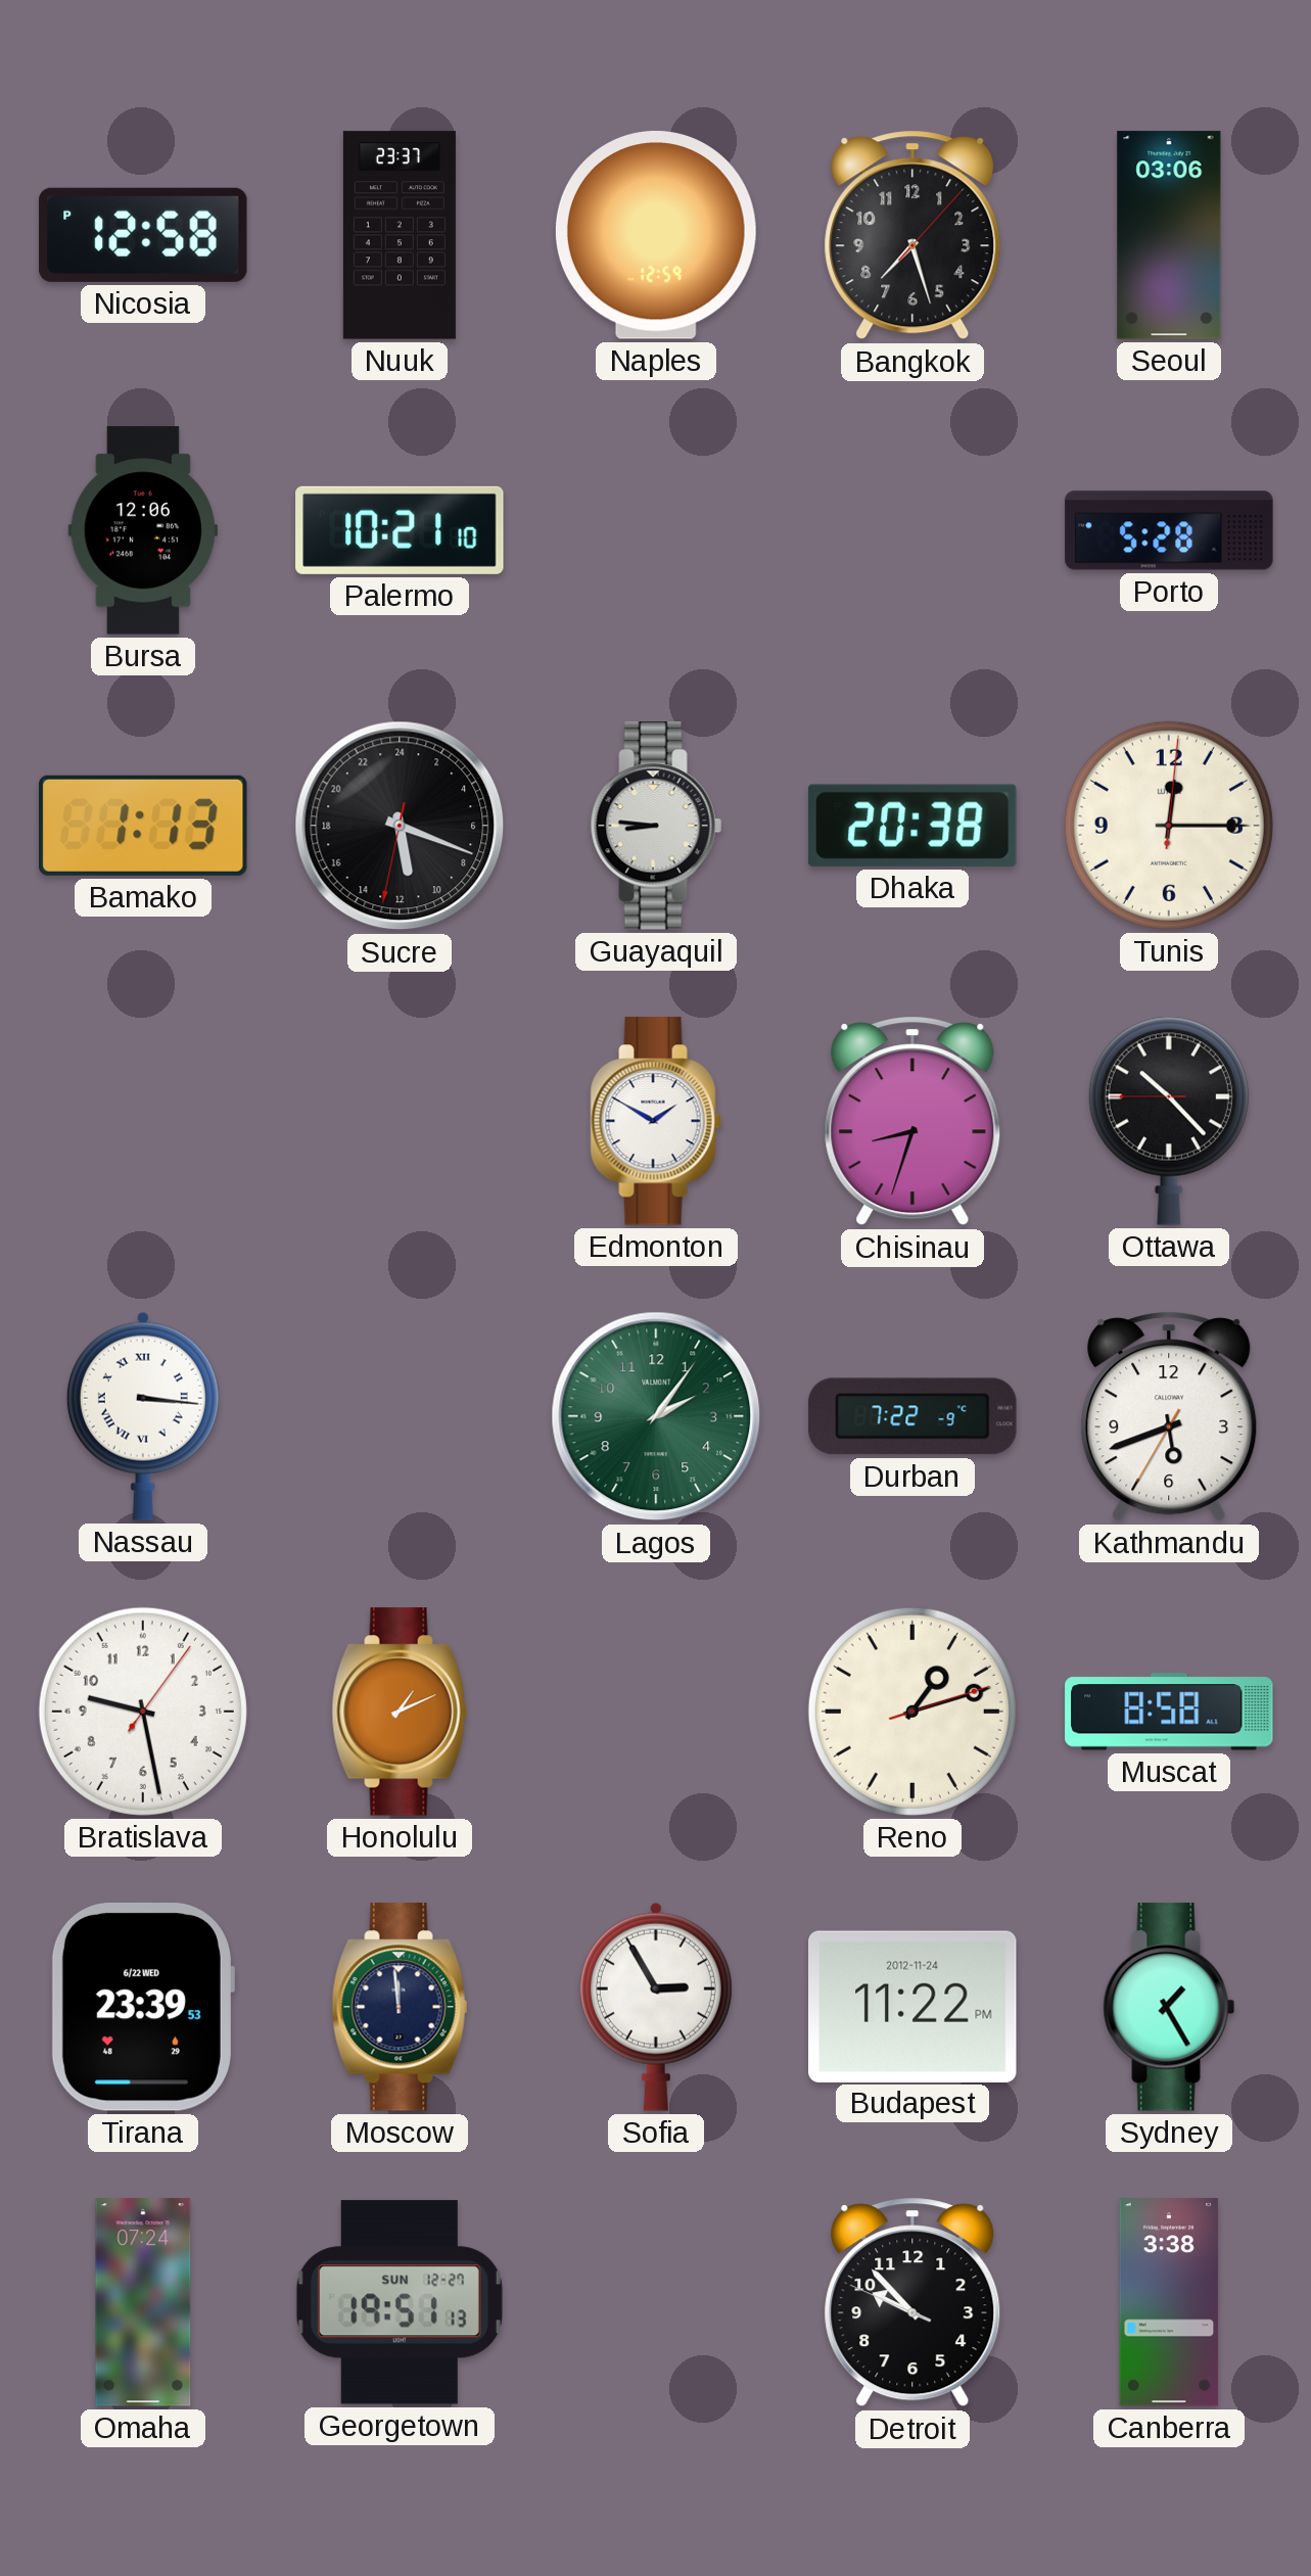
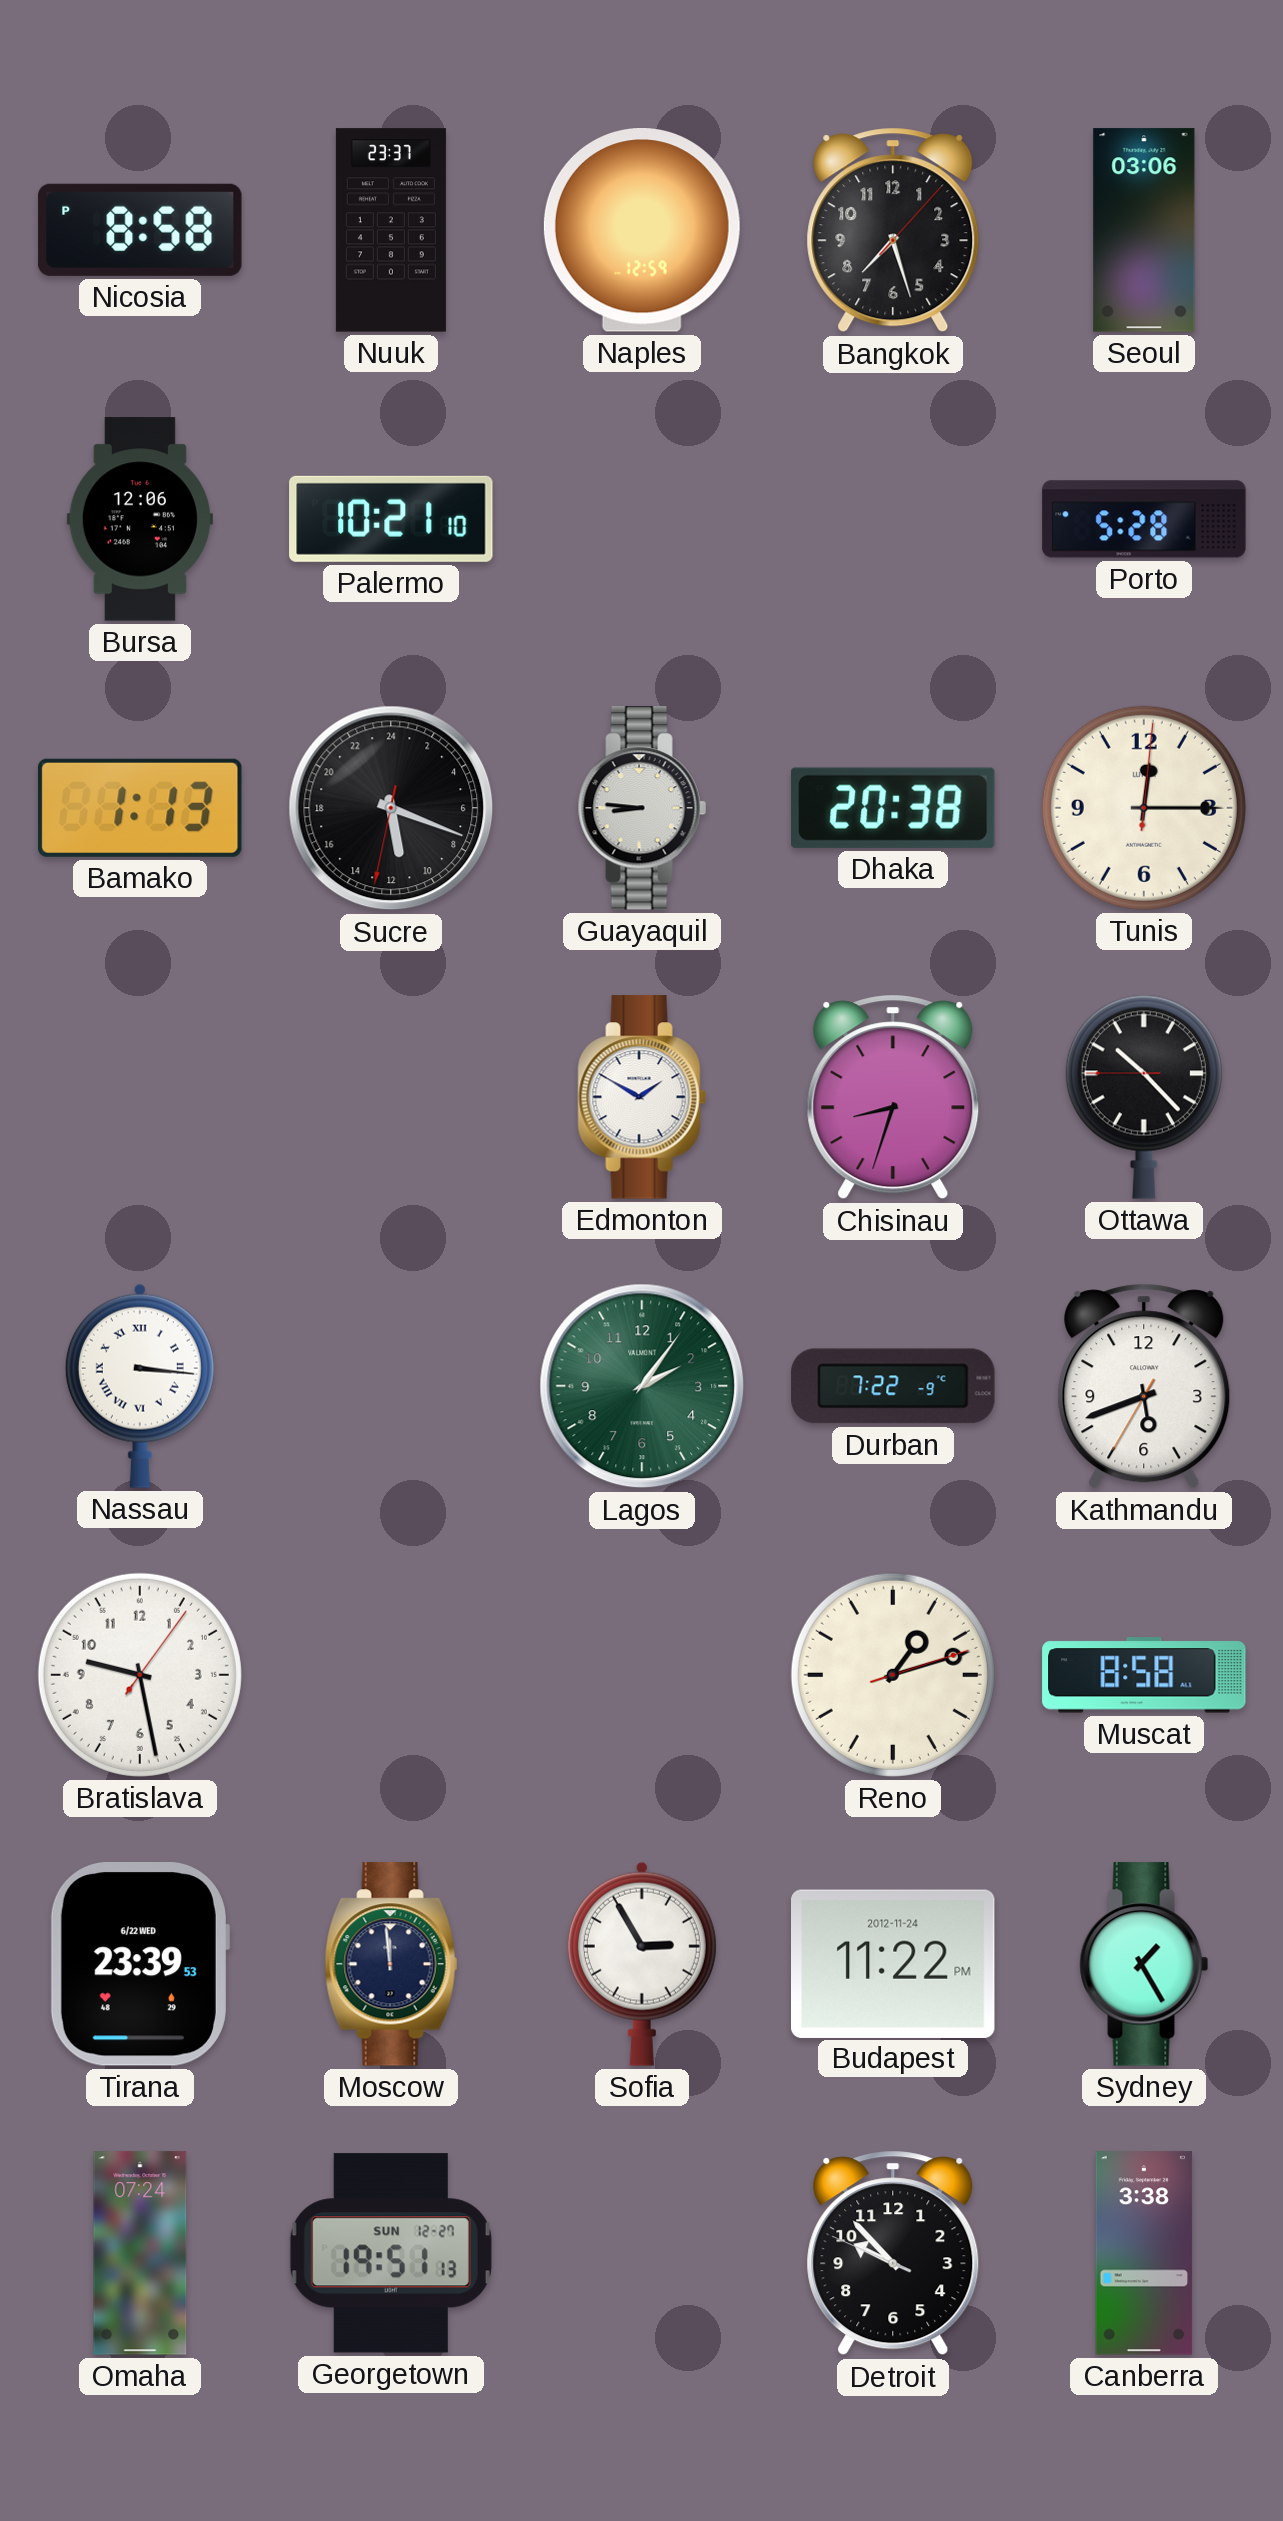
Nicosia: 12:58 -> 8:58
Honolulu: 1:11 -> none
